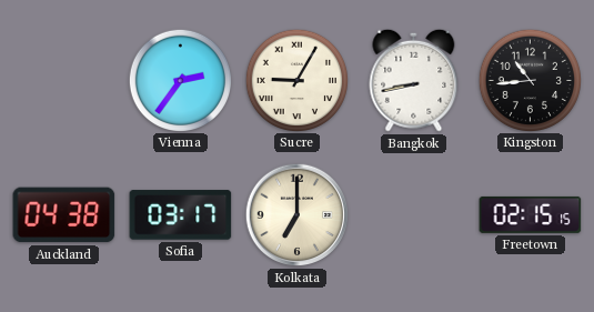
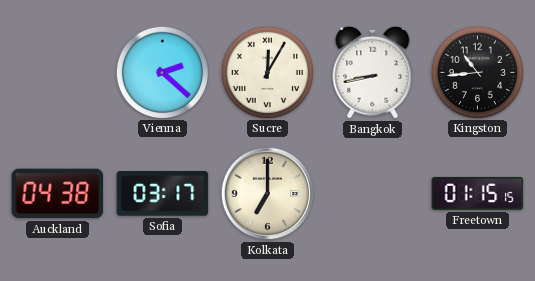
Vienna: 2:36 -> 2:22
Sucre: 9:05 -> 12:05
Freetown: 02:15 -> 01:15
